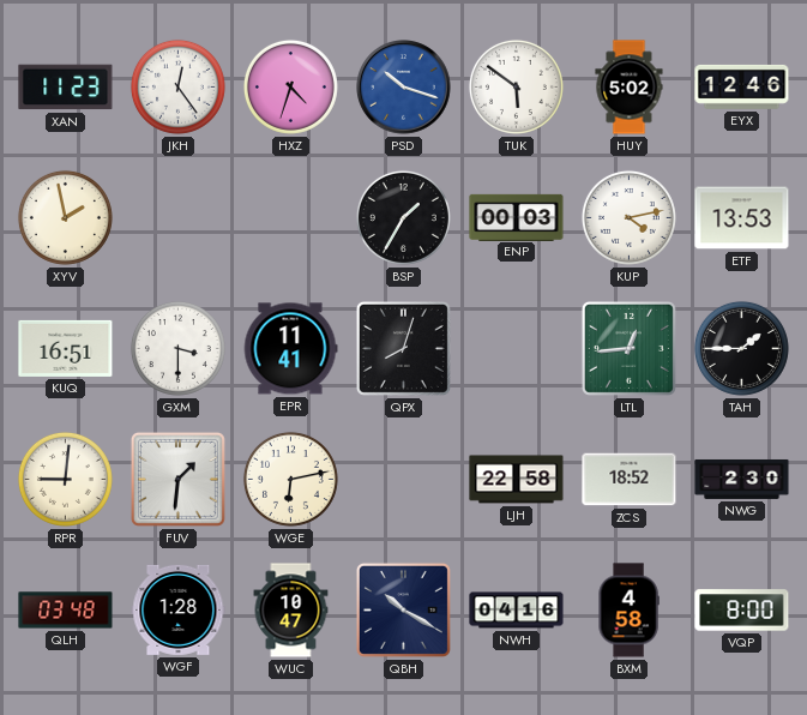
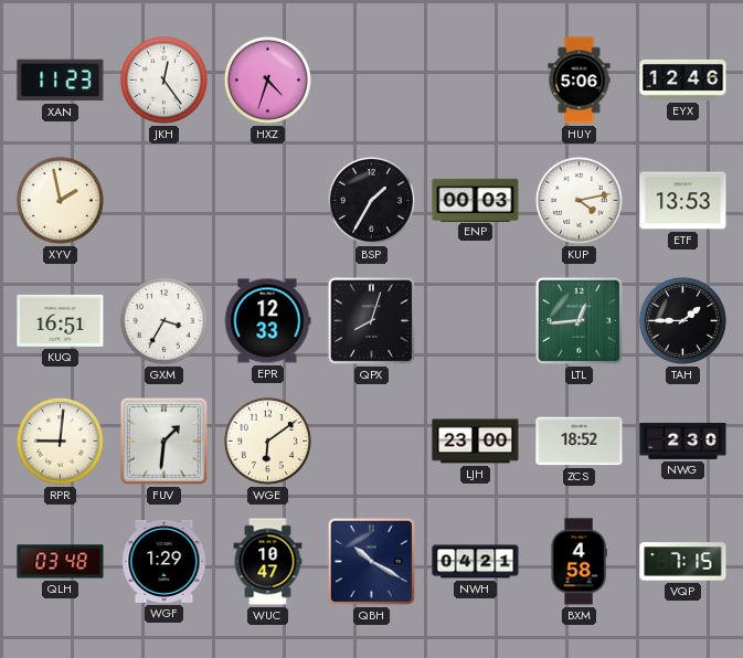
PSD: 10:18 -> none
TUK: 5:51 -> none
HUY: 5:02 -> 5:06
GXM: 3:30 -> 3:35
EPR: 11:41 -> 12:33
WGE: 6:13 -> 6:09
LJH: 22:58 -> 23:00
WGF: 1:28 -> 1:29
NWH: 04:16 -> 04:21
VQP: 8:00 -> 7:15
